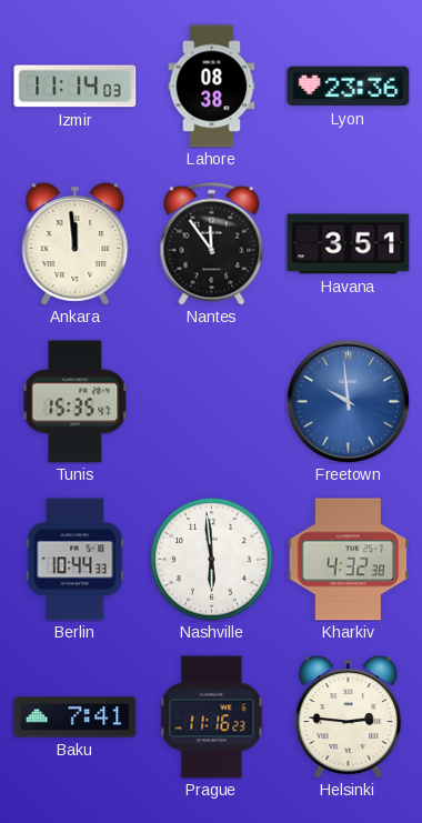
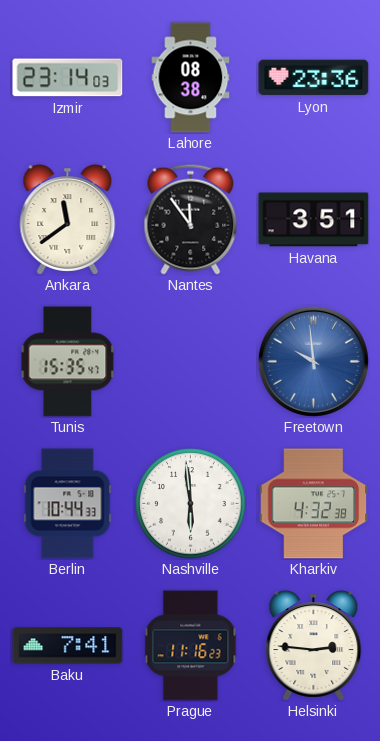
Izmir: 11:14 -> 23:14
Ankara: 11:59 -> 11:39
